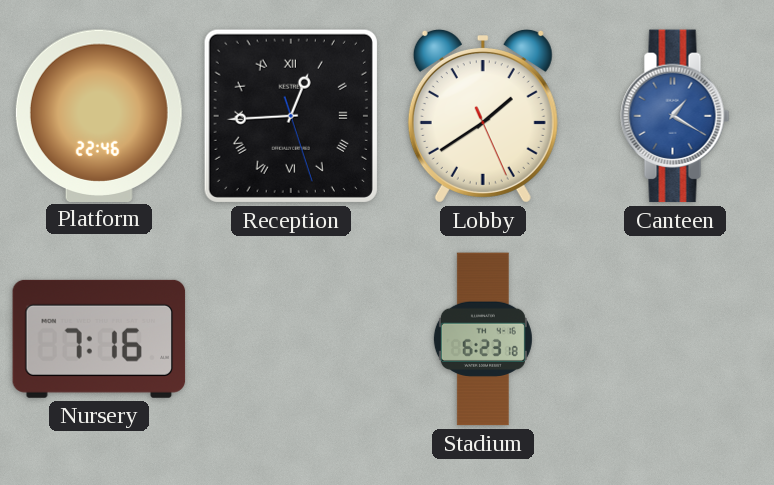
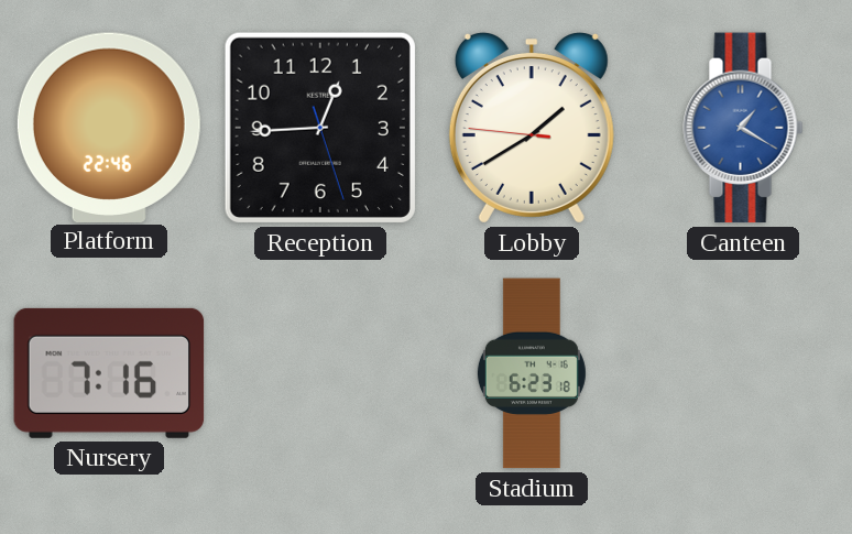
Reception numerals: Roman -> Arabic
Lobby: 1:39:26 -> 1:39:46
